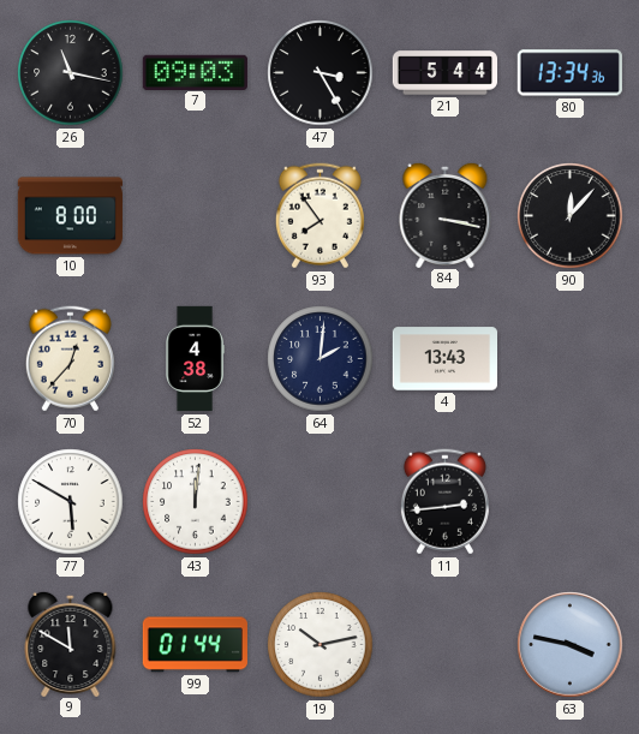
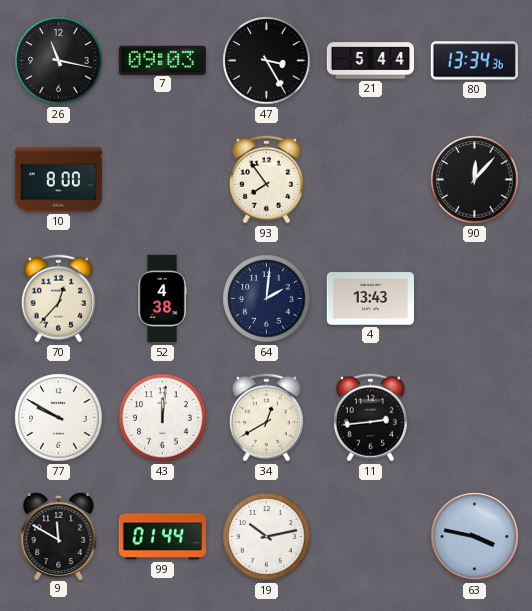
84: 3:17 -> none
77: 5:50 -> 9:50
34: none -> 12:40
